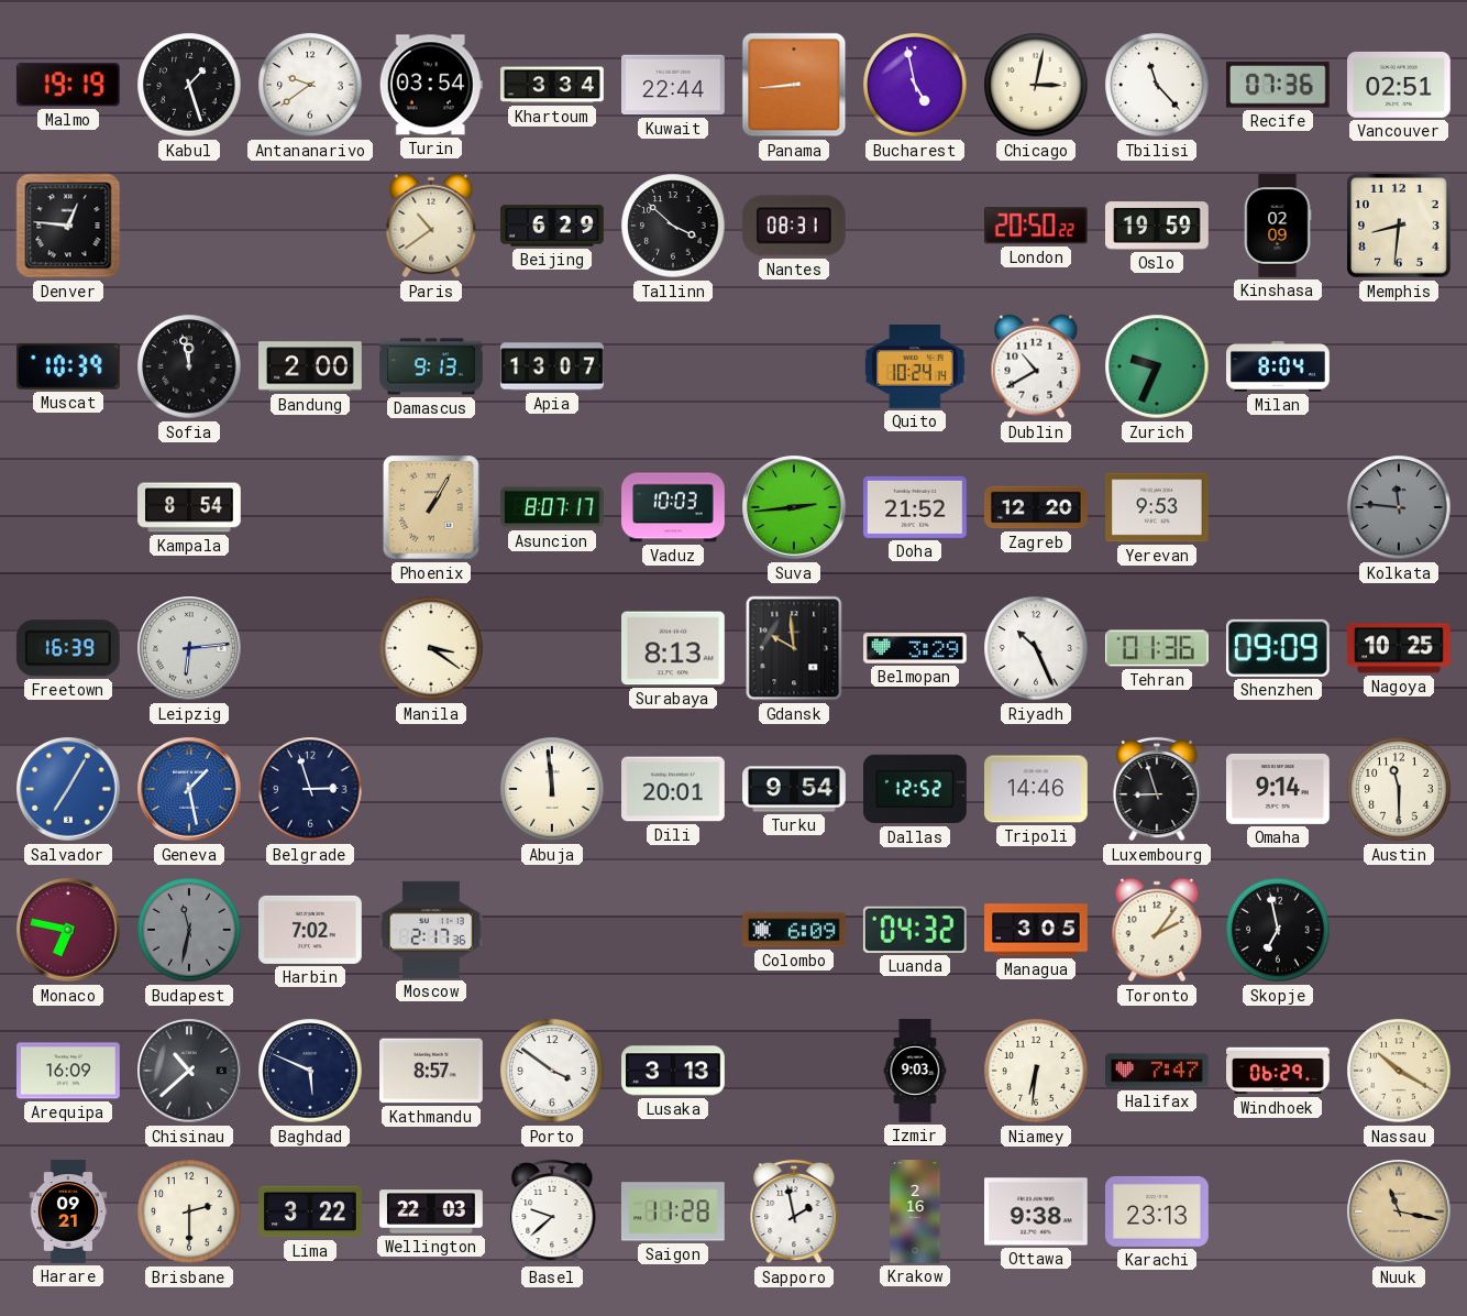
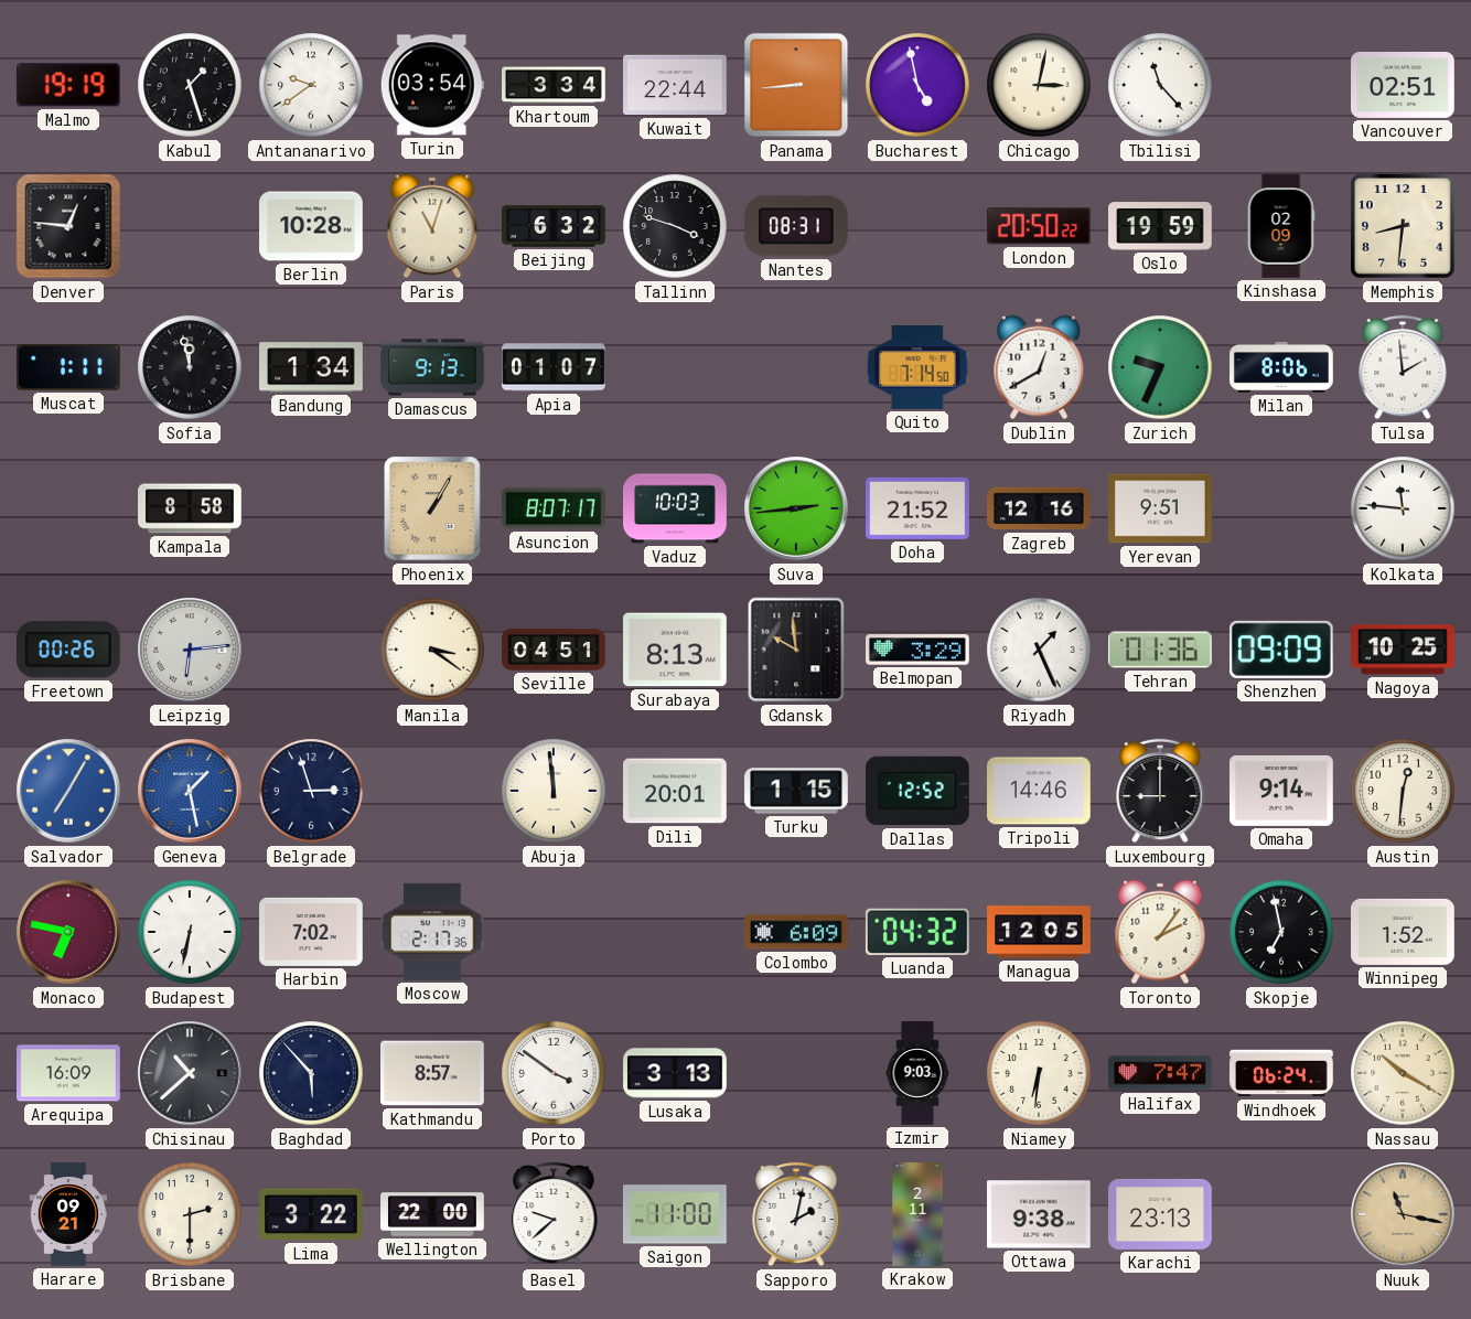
Recife: 07:36 -> none
Berlin: none -> 10:28
Paris: 10:39 -> 11:03
Beijing: 6:29 -> 6:32
Tallinn: 3:52 -> 3:48
Muscat: 10:39 -> 1:11
Bandung: 2:00 -> 1:34
Apia: 13:07 -> 01:07
Quito: 10:24 -> 7:14
Dublin: 10:40 -> 12:40
Milan: 8:04 -> 8:06
Tulsa: none -> 1:59
Kampala: 8:54 -> 8:58
Zagreb: 12:20 -> 12:16
Yerevan: 9:53 -> 9:51
Kolkata dial: grey -> white
Freetown: 16:39 -> 00:26
Seville: none -> 04:51
Riyadh: 10:26 -> 1:26
Turku: 9:54 -> 1:15
Luxembourg: 8:57 -> 9:00
Austin: 11:30 -> 12:31
Budapest: 11:32 -> 6:32
Budapest dial: grey -> white
Managua: 3:05 -> 12:05
Winnipeg: none -> 1:52
Baghdad: 5:49 -> 5:53
Windhoek: 06:29 -> 06:24
Wellington: 22:03 -> 22:00
Saigon: 11:28 -> 11:00
Sapporo: 1:58 -> 2:02
Krakow: 2:16 -> 2:11
